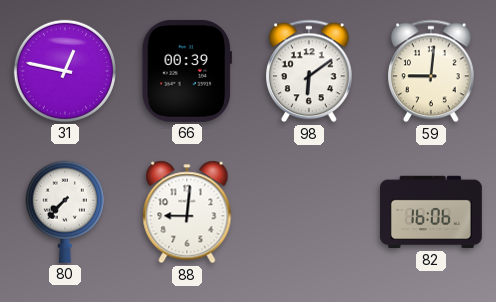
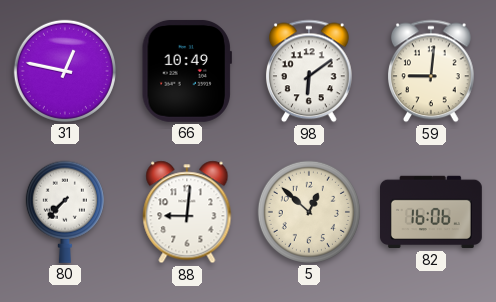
66: 00:39 -> 10:49
5: none -> 12:52
